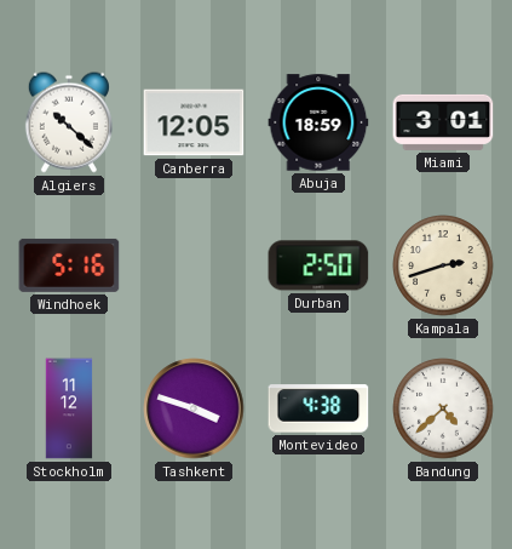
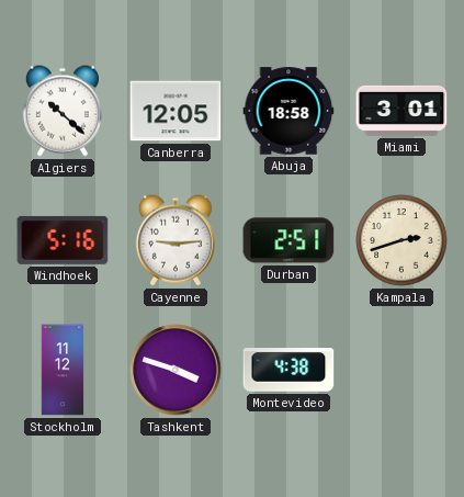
Abuja: 18:59 -> 18:58
Cayenne: none -> 9:14
Durban: 2:50 -> 2:51
Bandung: 4:38 -> none
